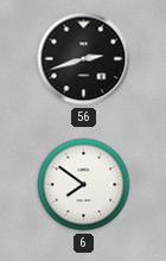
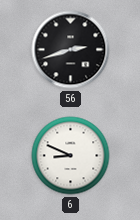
6: 7:51 -> 8:49
